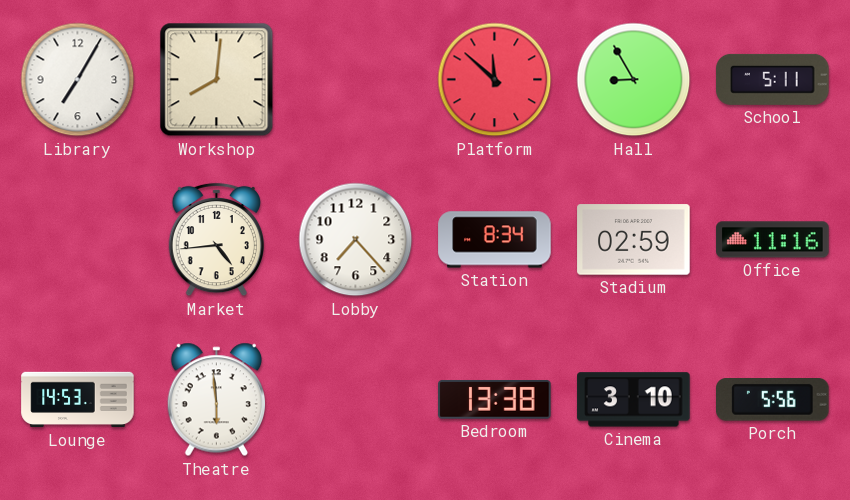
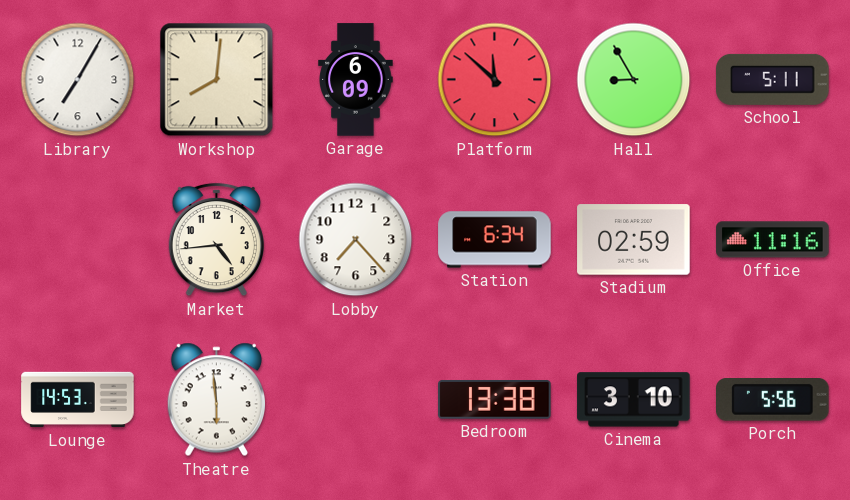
Garage: none -> 6:09
Station: 8:34 -> 6:34
